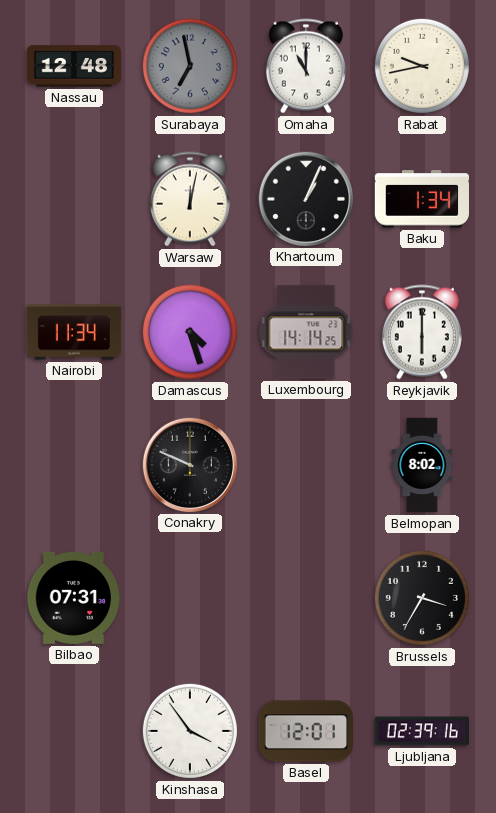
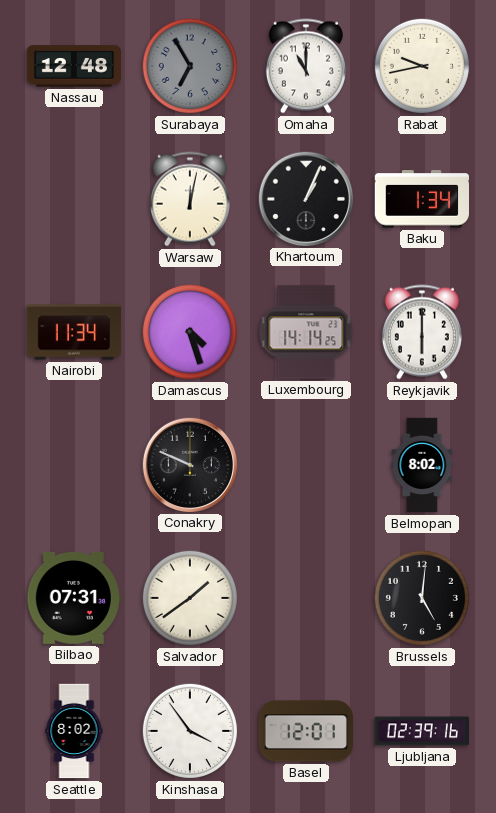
Surabaya: 6:58 -> 6:55
Salvador: none -> 1:39
Brussels: 3:35 -> 5:01
Seattle: none -> 8:02
